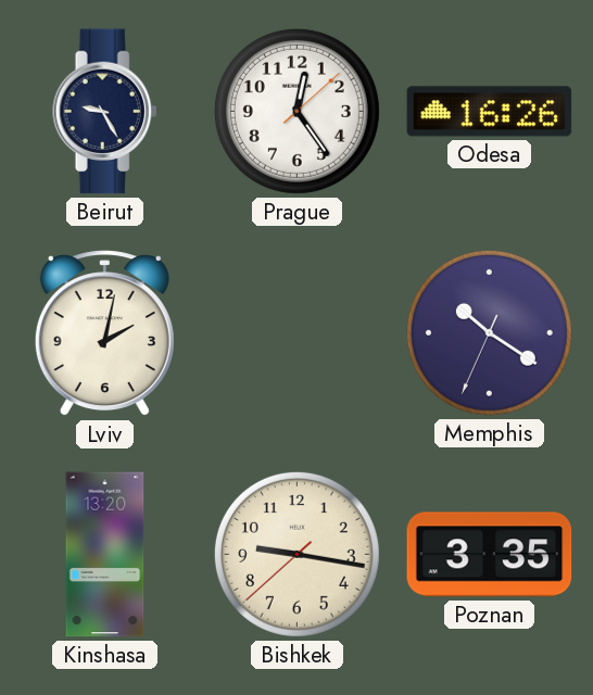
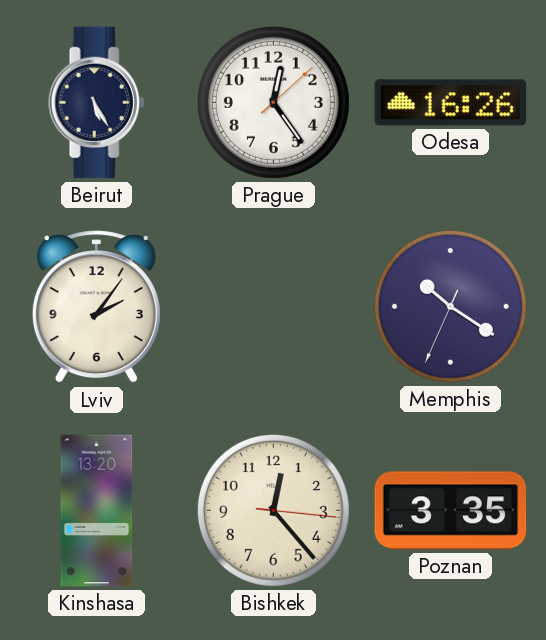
Beirut: 9:25 -> 5:25
Lviv: 2:02 -> 2:06
Bishkek: 9:16 -> 12:23
